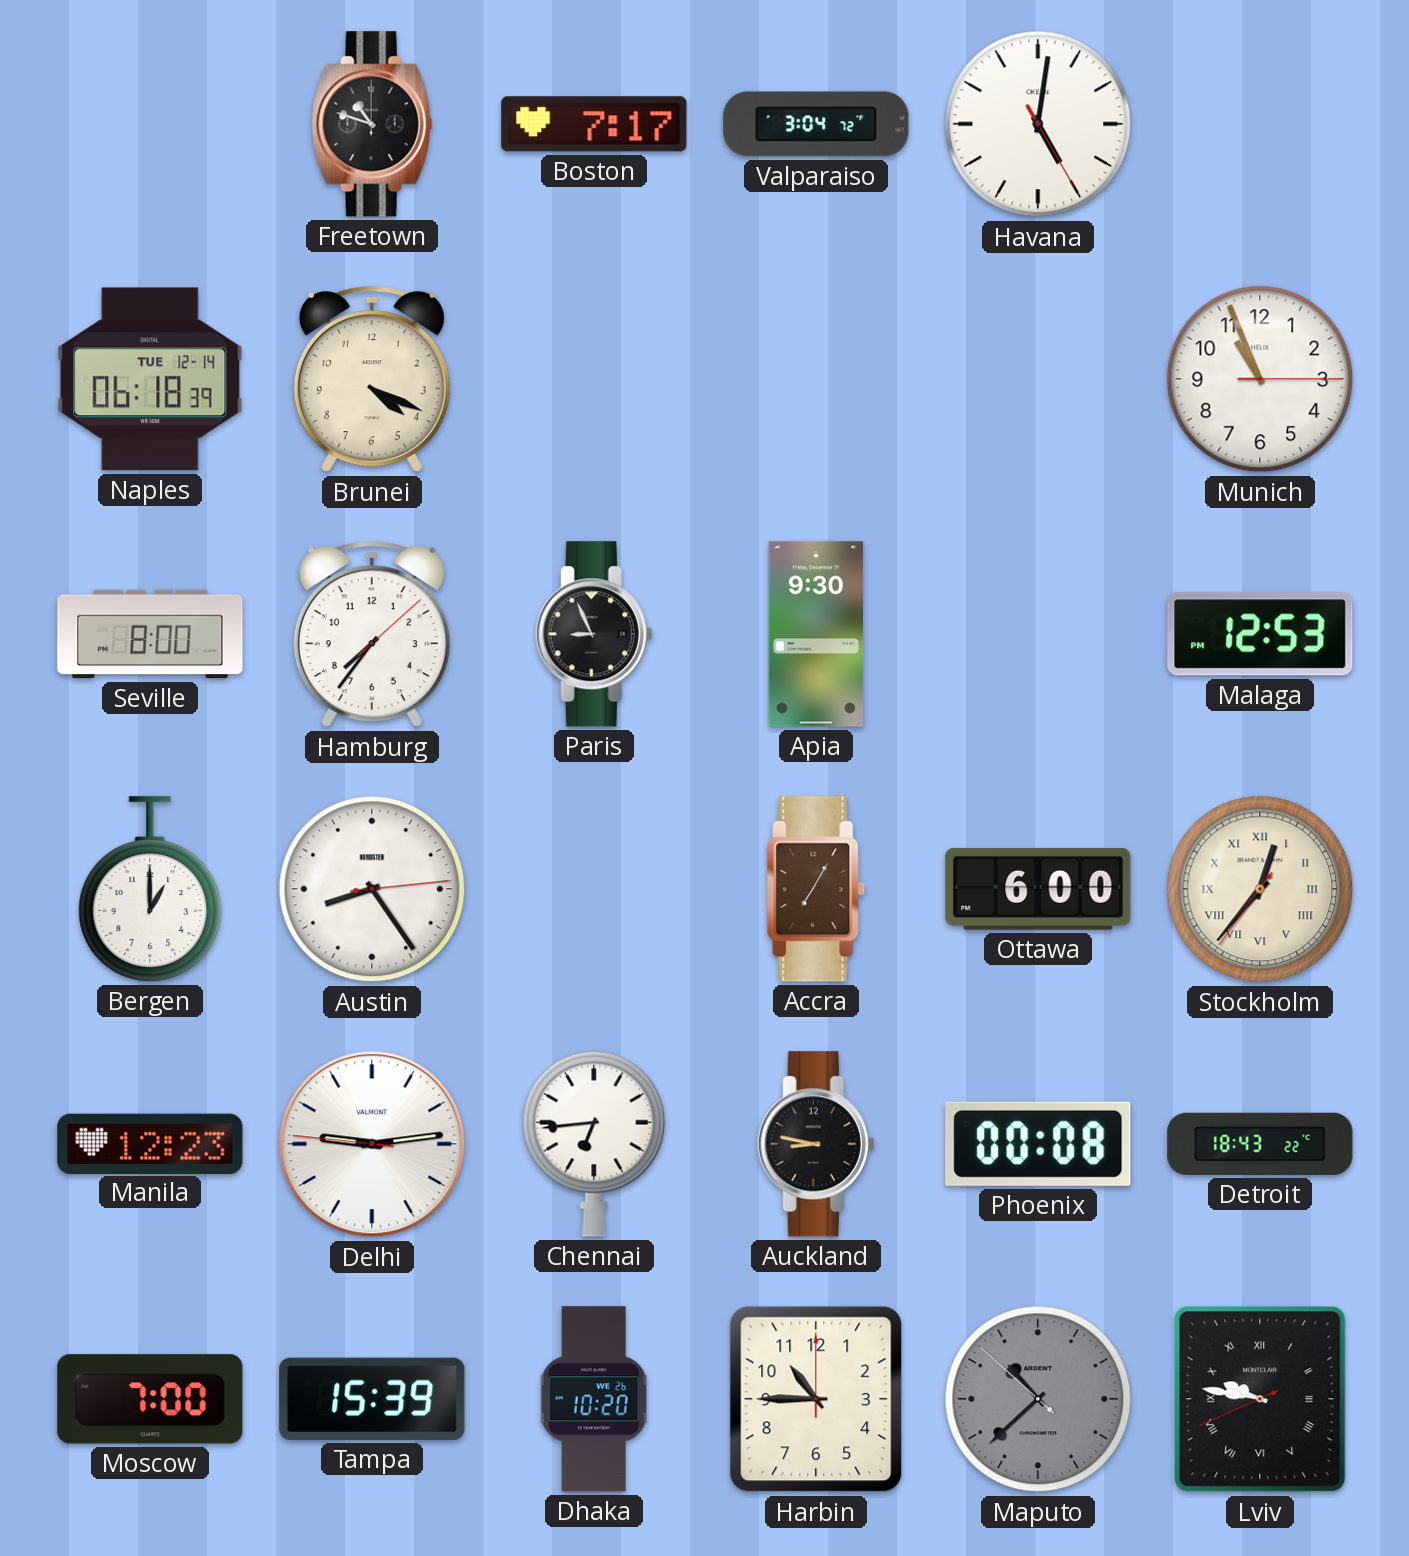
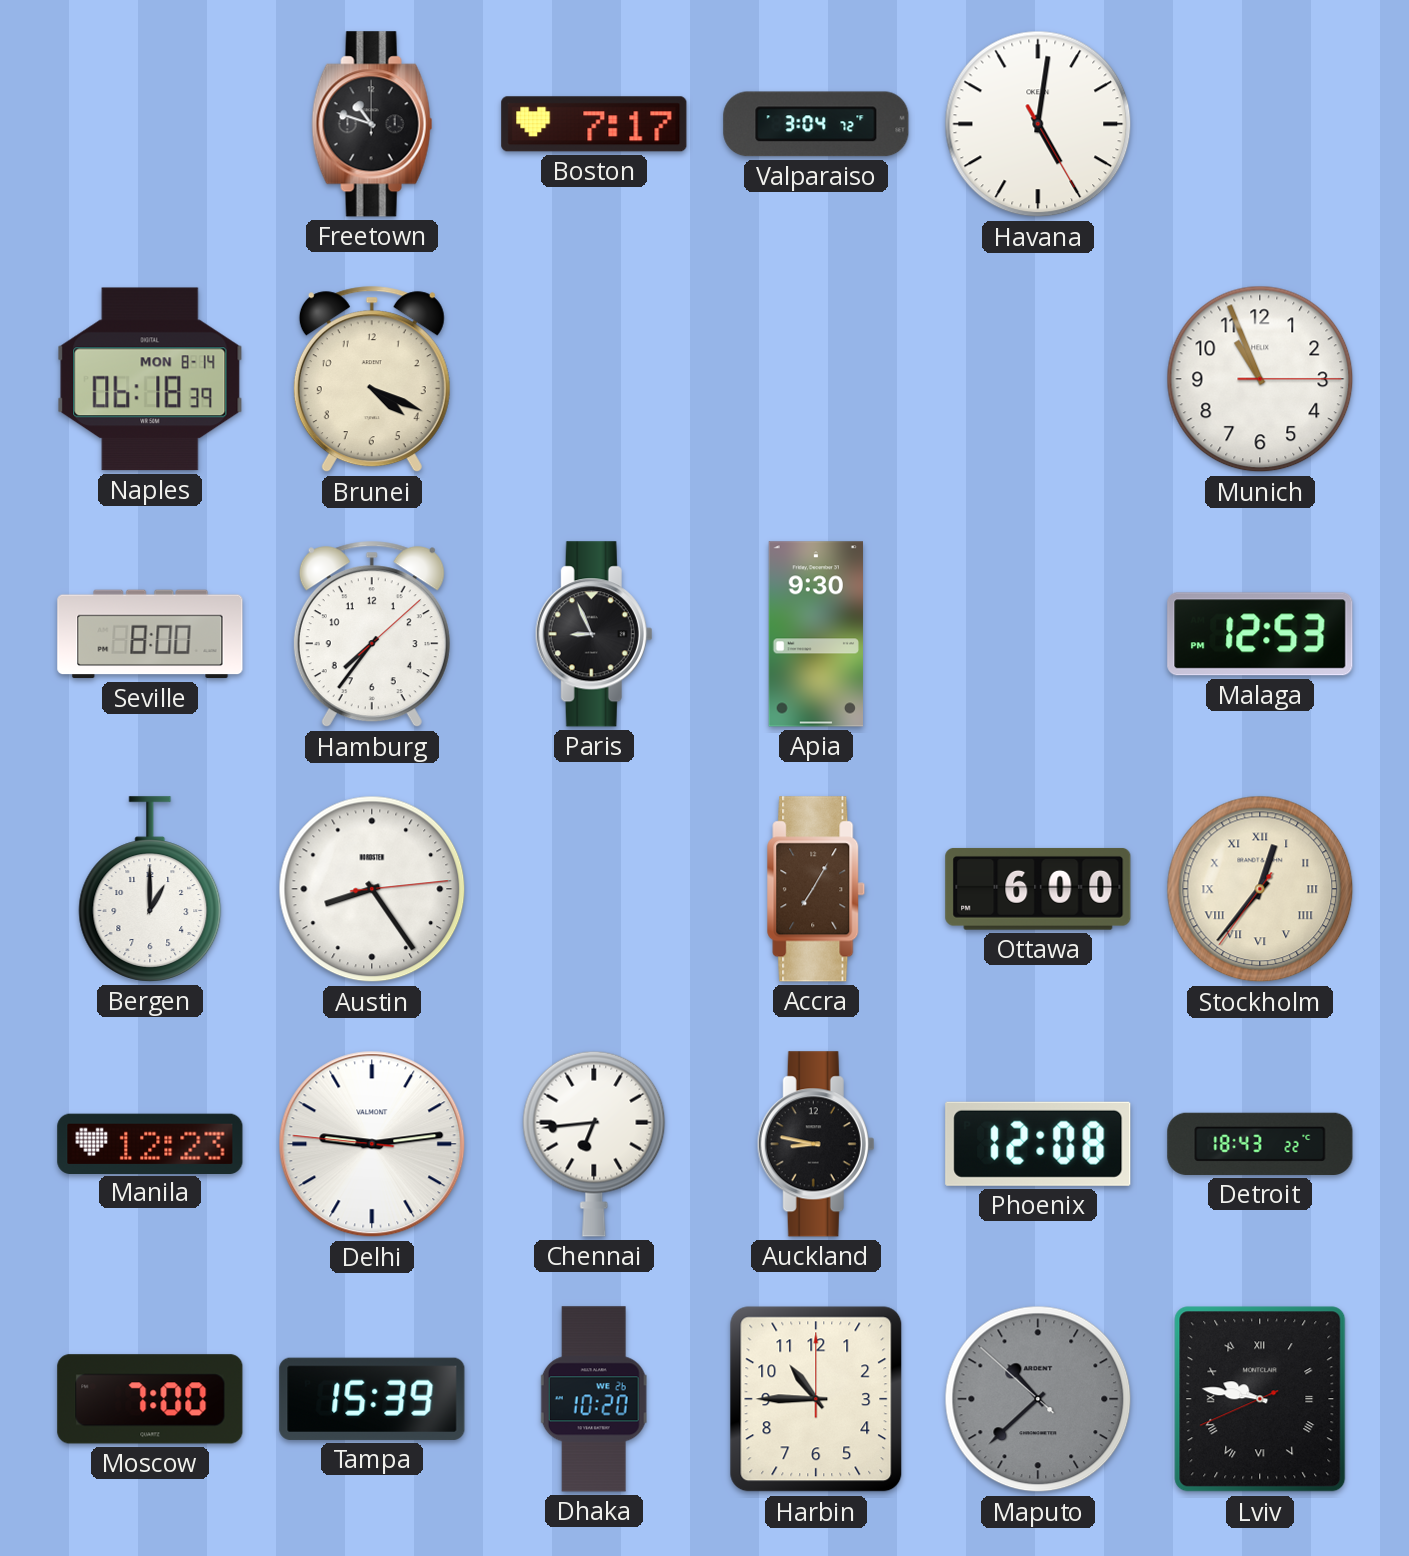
Naples date: TUE 12-14 -> MON 8-14
Phoenix: 00:08 -> 12:08
